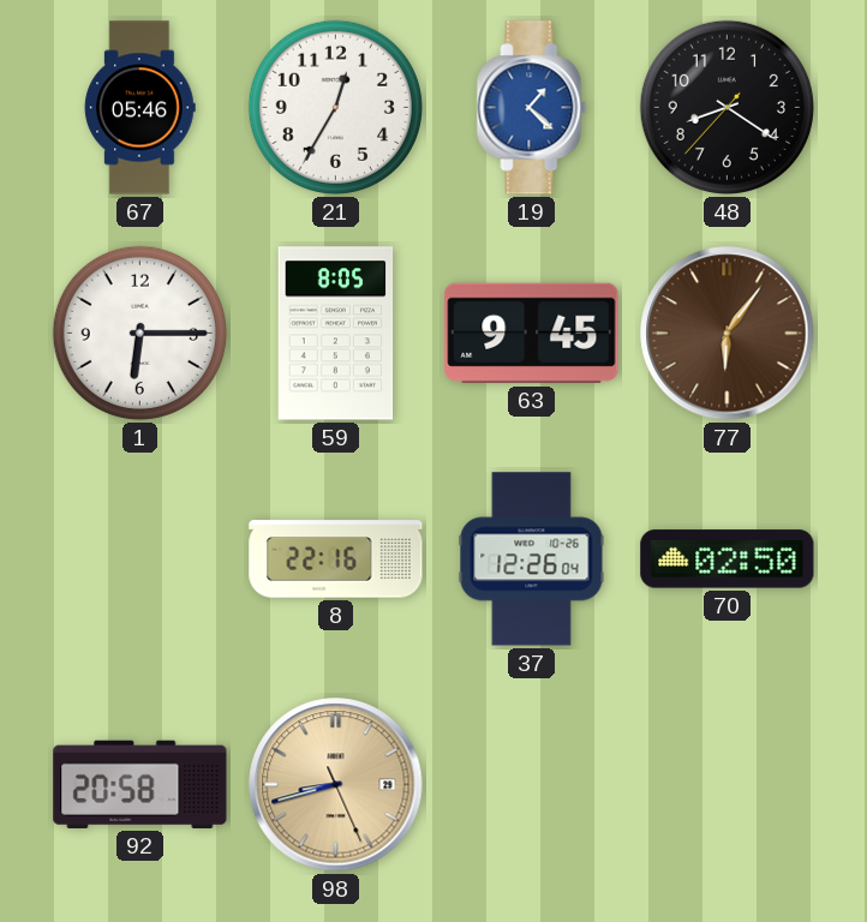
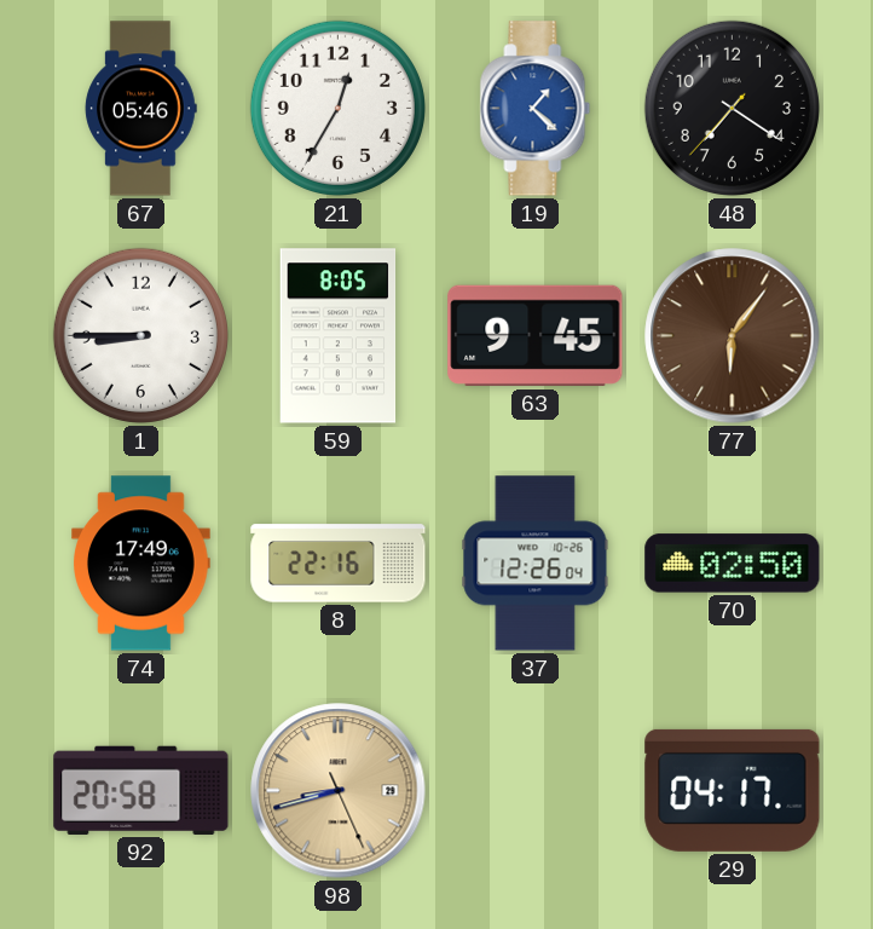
48: 8:20 -> 7:20
1: 6:15 -> 8:45
74: none -> 17:49
29: none -> 04:17
